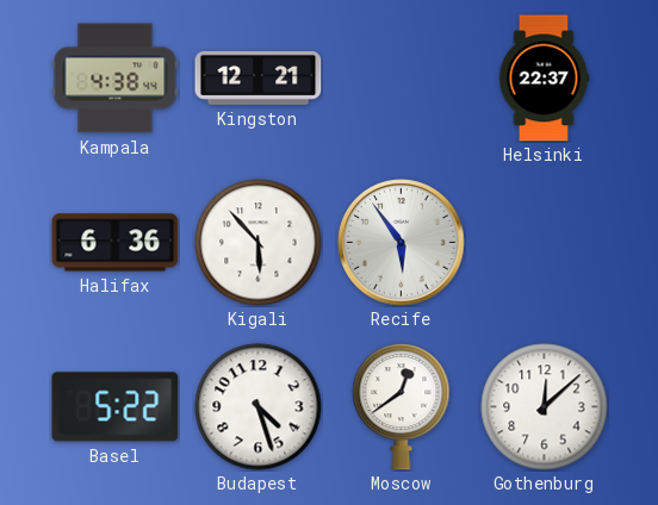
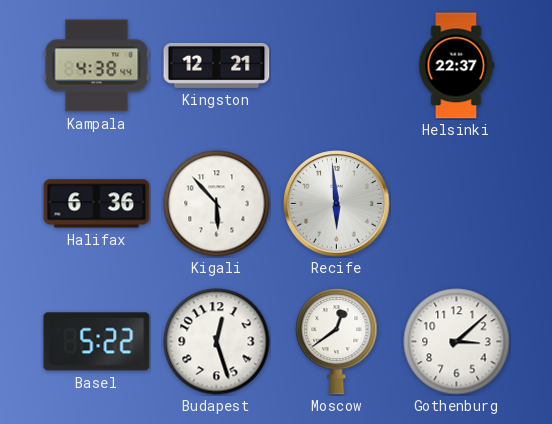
Recife: 5:54 -> 5:59
Budapest: 4:27 -> 12:27
Gothenburg: 12:08 -> 3:08
